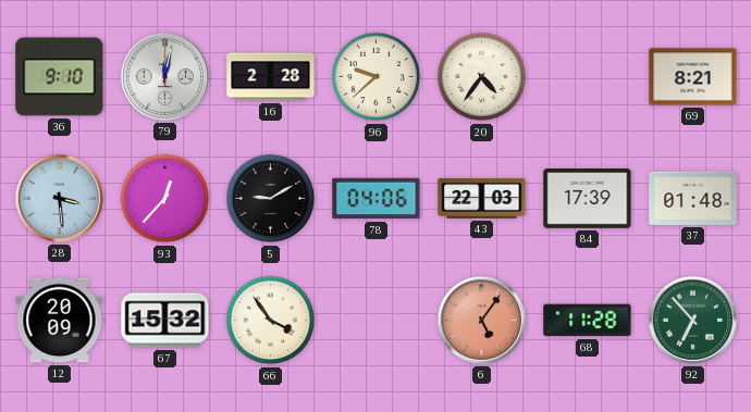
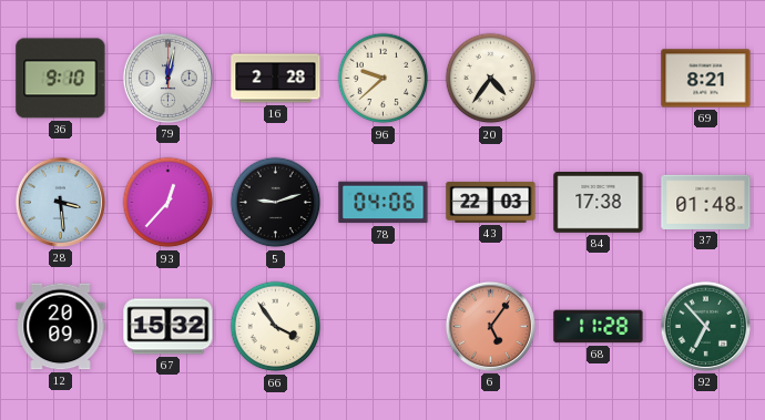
5: 9:10 -> 9:12
84: 17:39 -> 17:38
